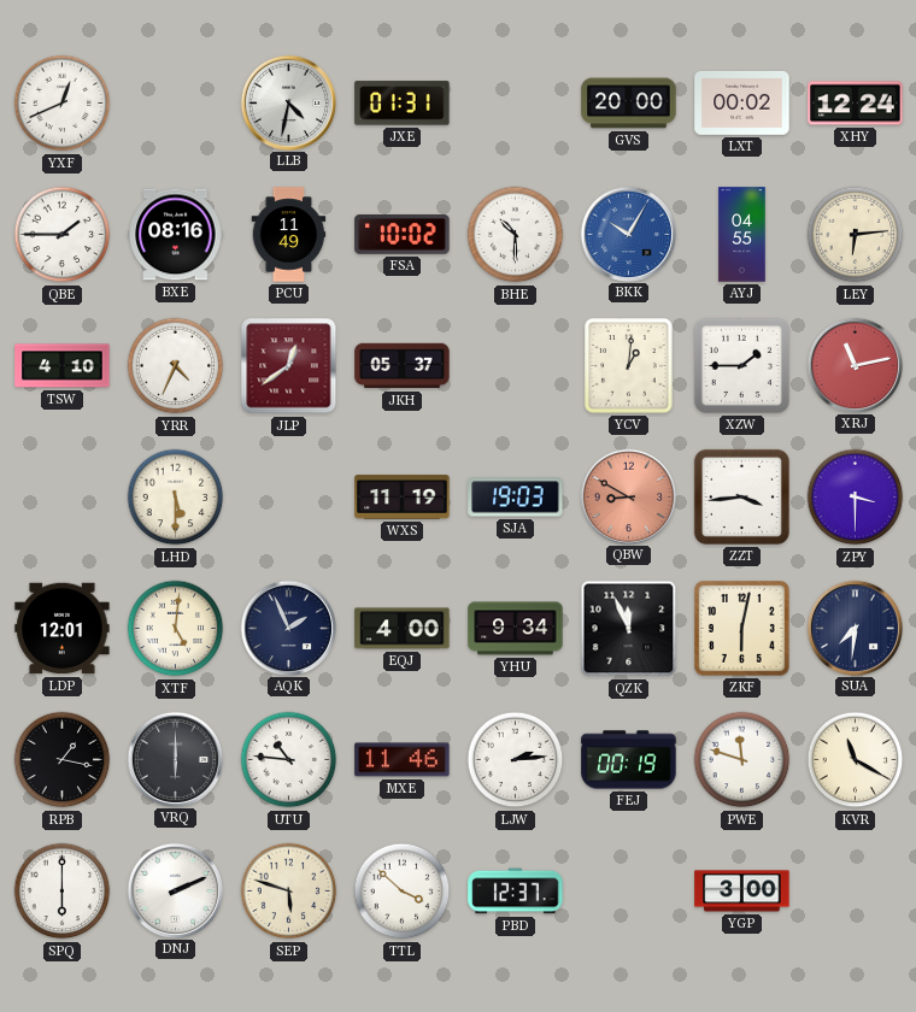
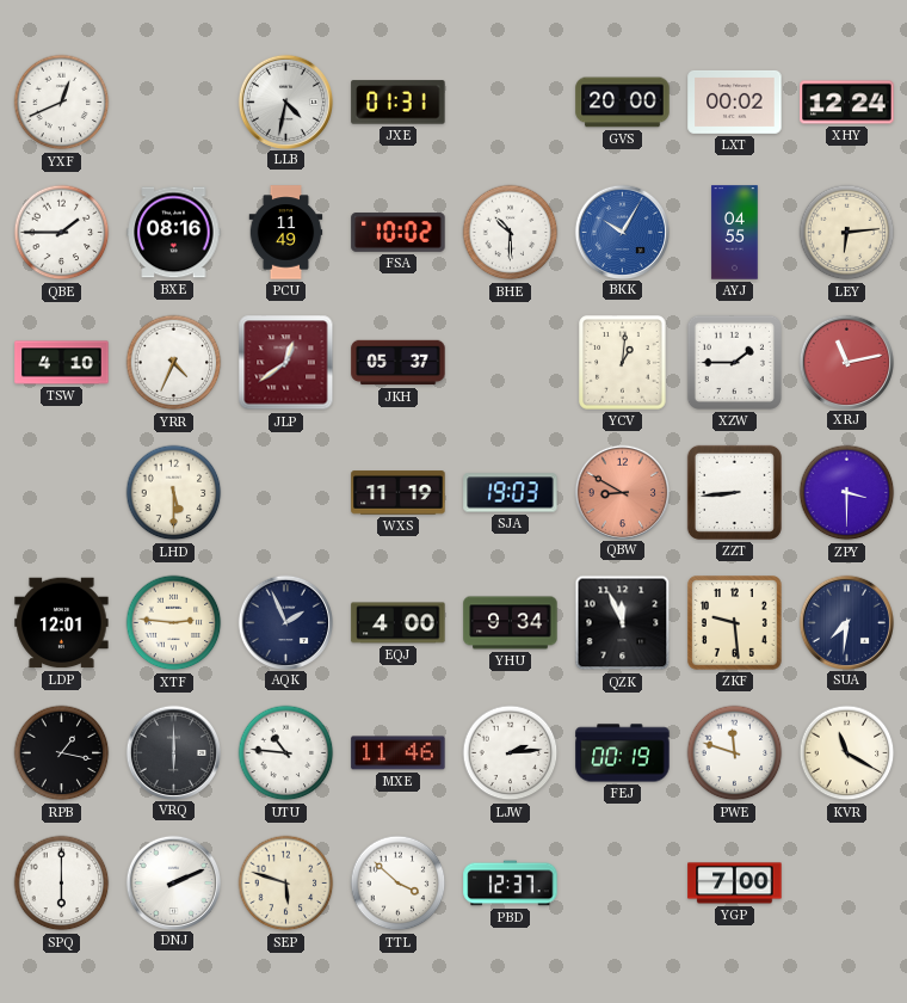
ZZT: 3:44 -> 8:44
XTF: 5:01 -> 2:46
ZKF: 6:02 -> 9:29
YGP: 3:00 -> 7:00
